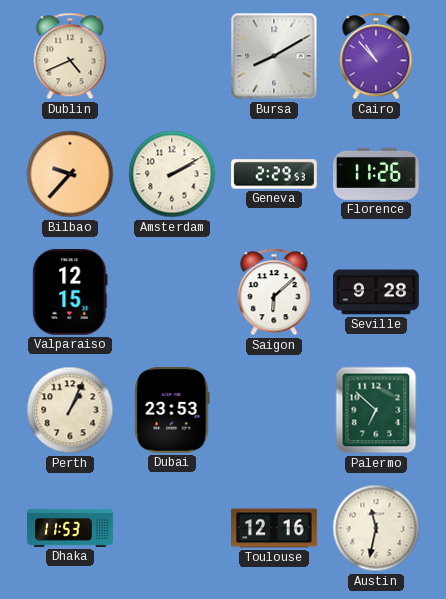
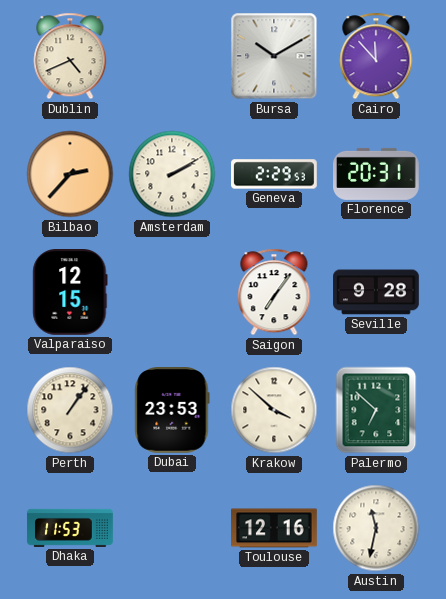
Bursa: 8:10 -> 10:10
Cairo: 10:53 -> 11:53
Bilbao: 9:37 -> 2:37
Florence: 11:26 -> 20:31
Saigon: 6:08 -> 7:06
Perth: 1:04 -> 1:06
Krakow: none -> 3:52
